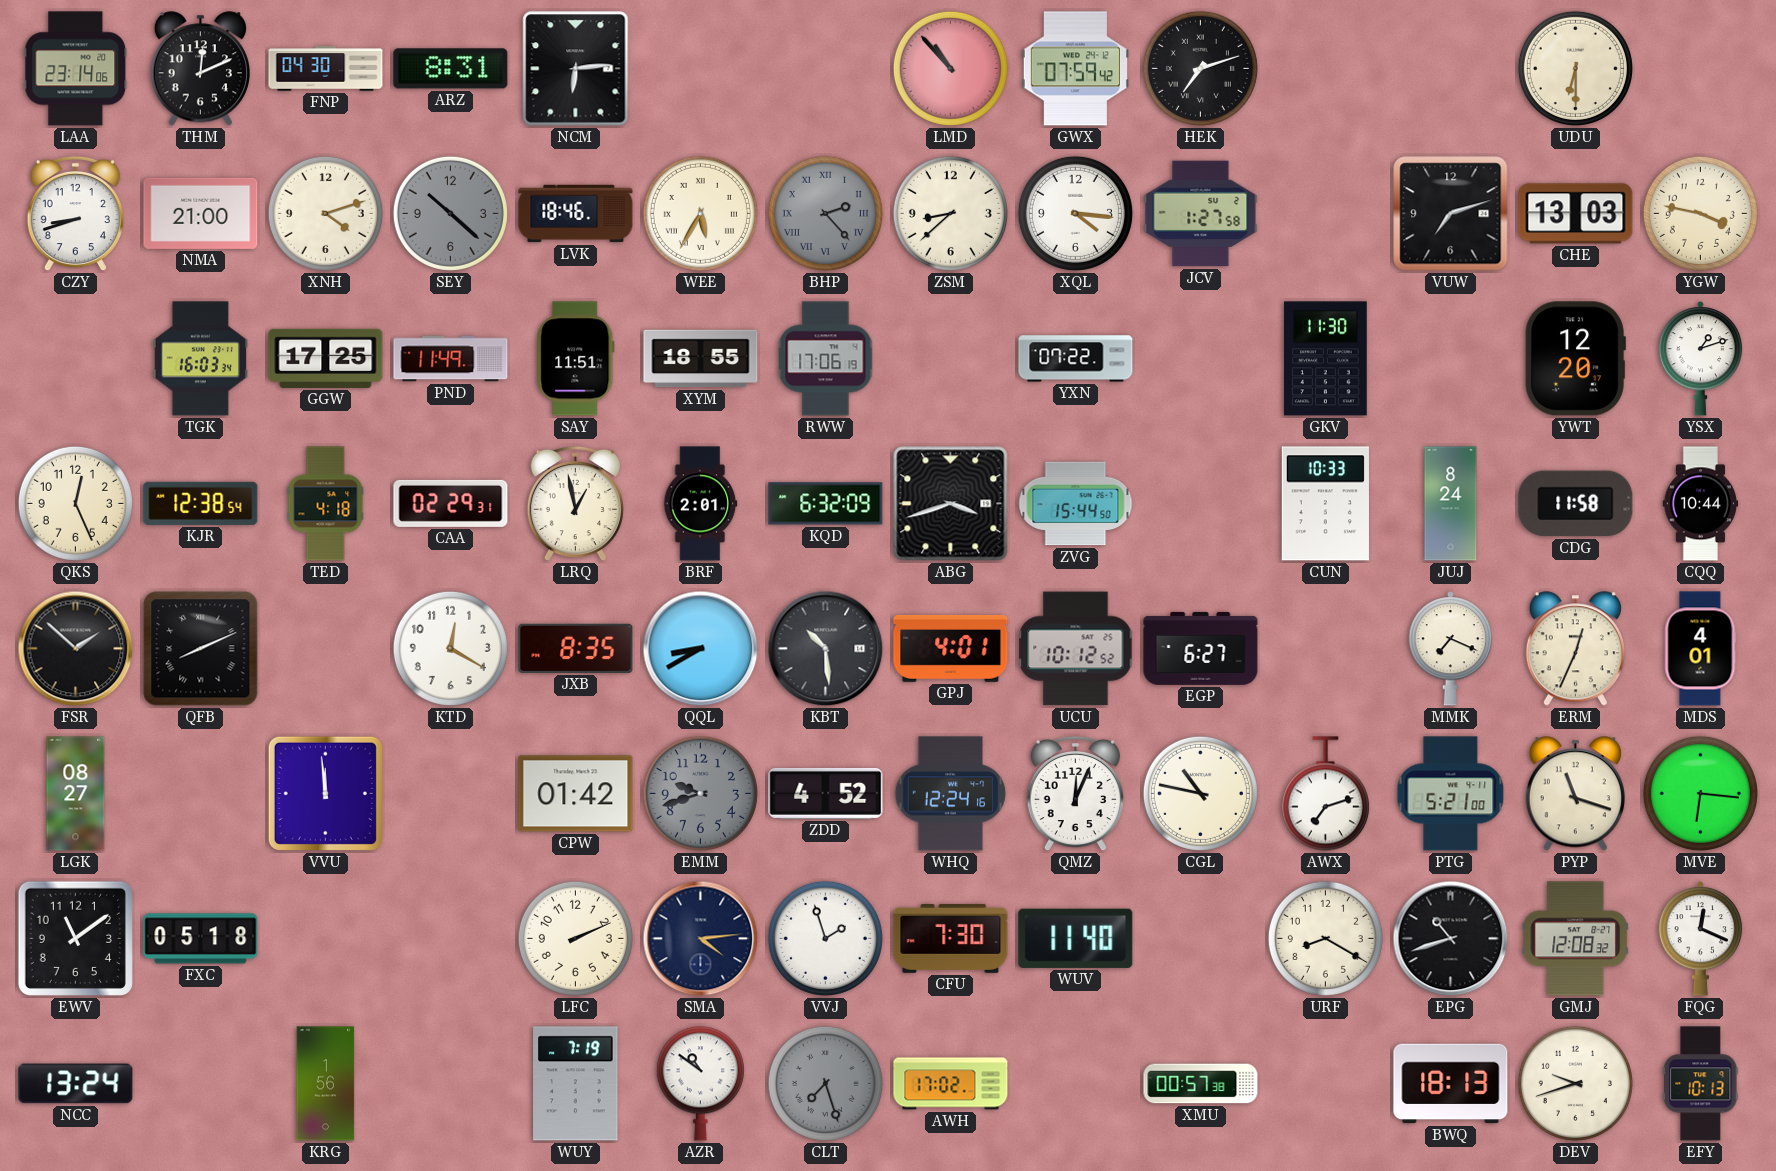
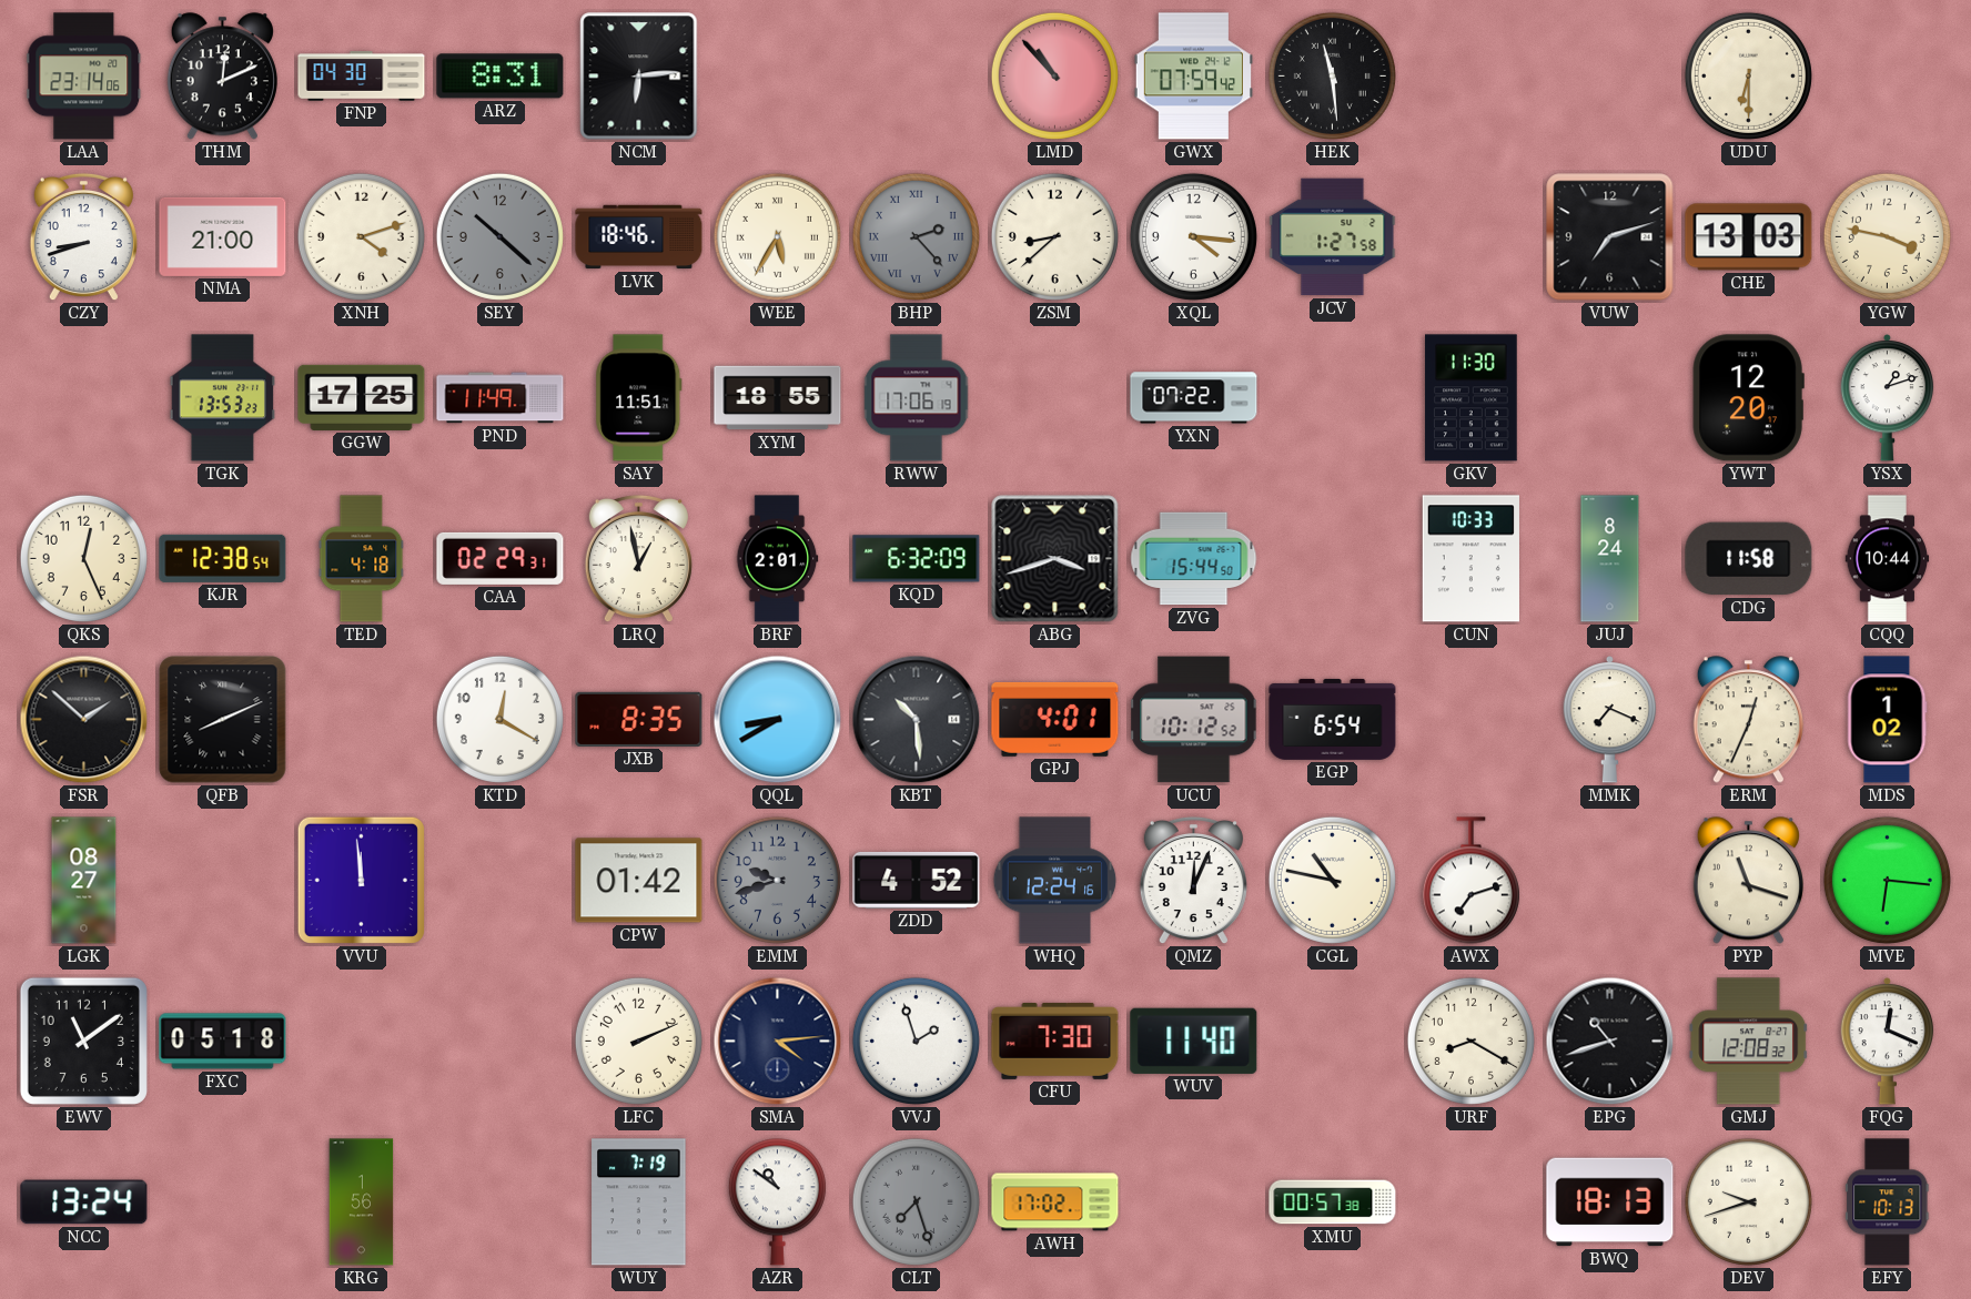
HEK: 7:12 -> 11:29
TGK: 16:03 -> 13:53
EGP: 6:27 -> 6:54
MDS: 4:01 -> 1:02
PTG: 5:21 -> none
